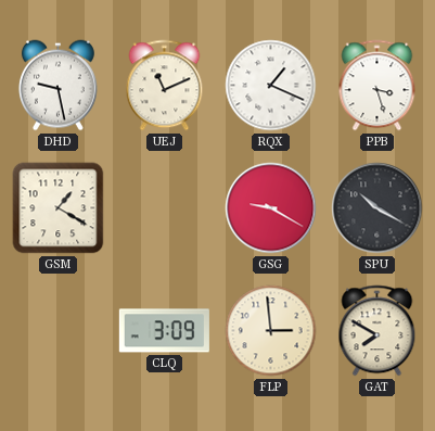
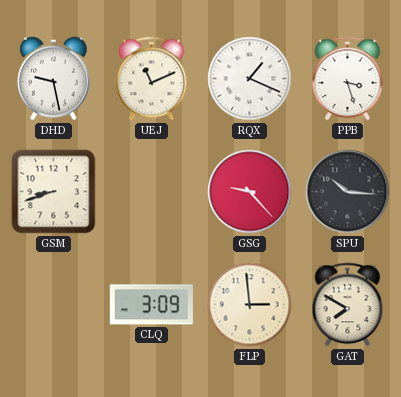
GSM: 1:20 -> 8:42
GSG: 9:20 -> 9:23
SPU: 10:20 -> 10:16
